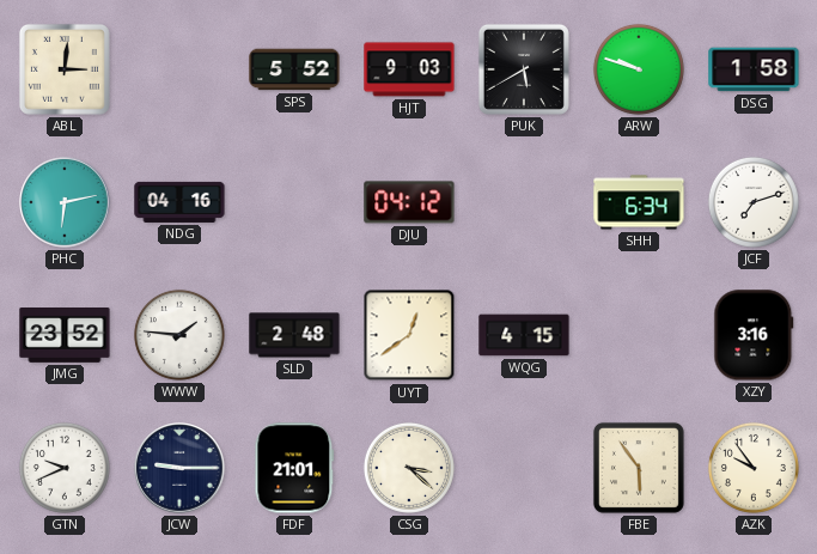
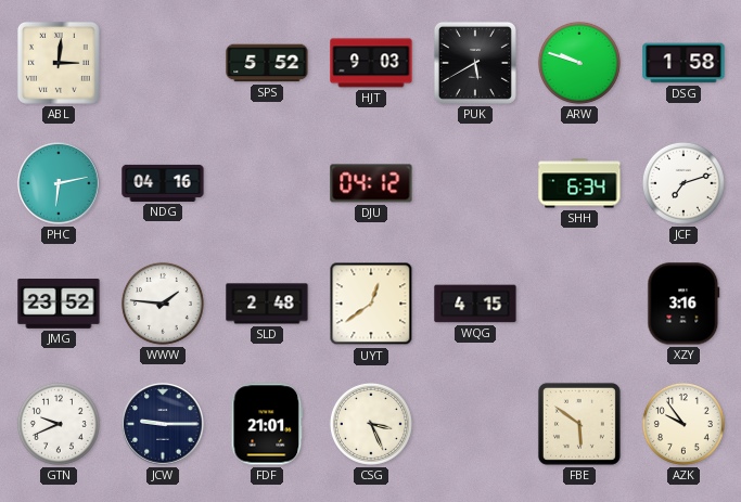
CSG: 3:22 -> 3:26
FBE: 5:54 -> 5:51
